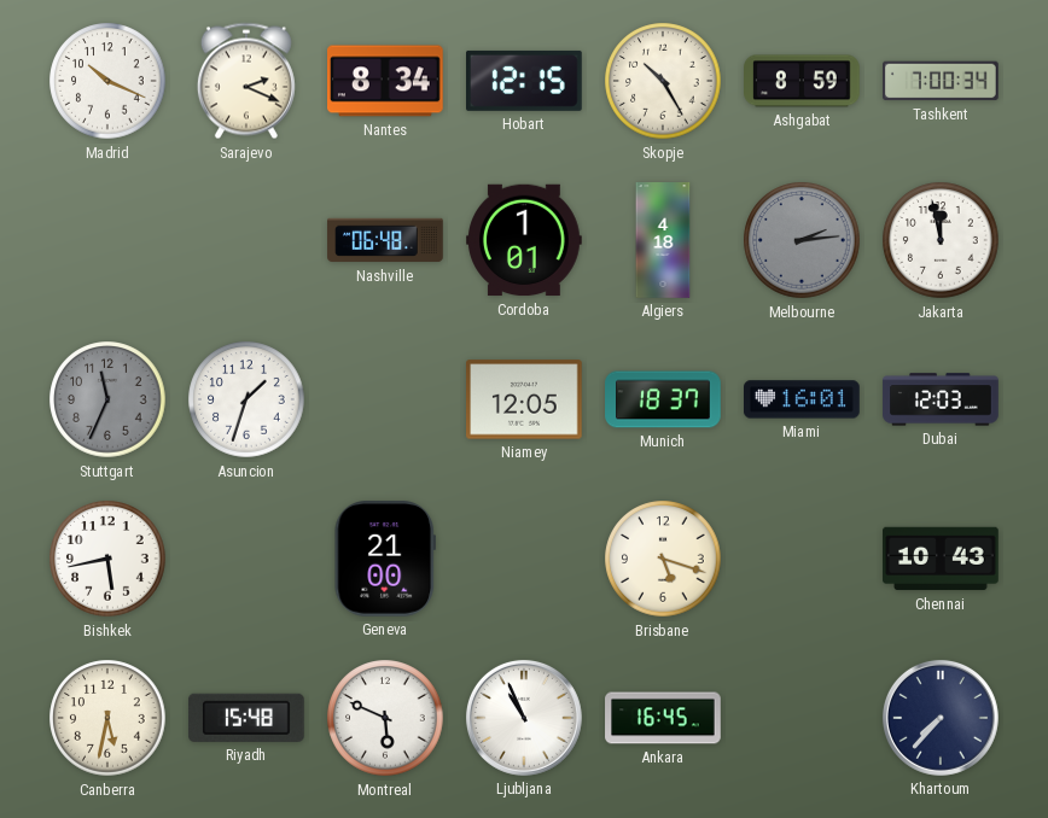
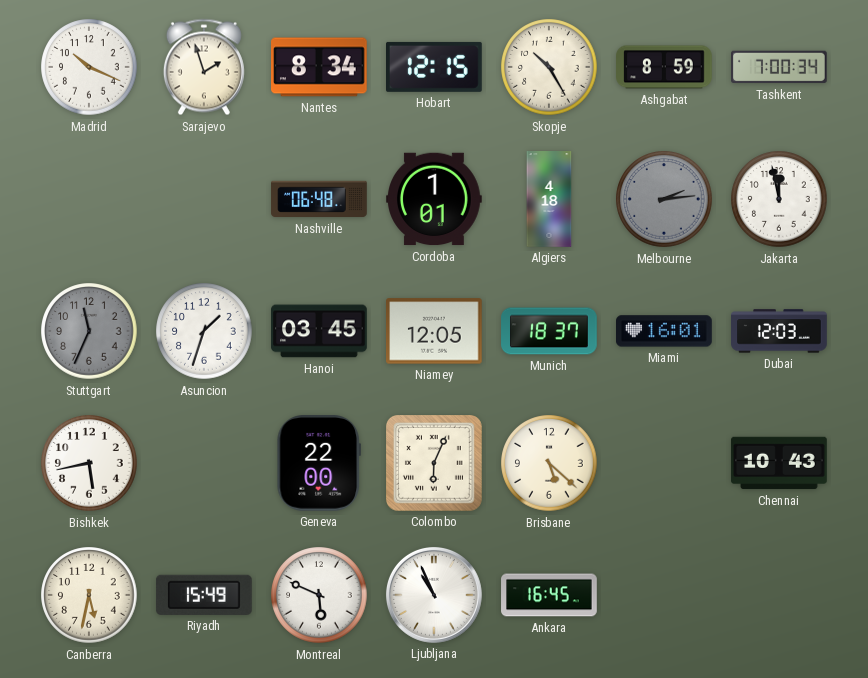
Sarajevo: 2:19 -> 1:57
Hanoi: none -> 03:45
Geneva: 21:00 -> 22:00
Colombo: none -> 6:04
Brisbane: 5:18 -> 5:22
Riyadh: 15:48 -> 15:49
Khartoum: 7:37 -> none
